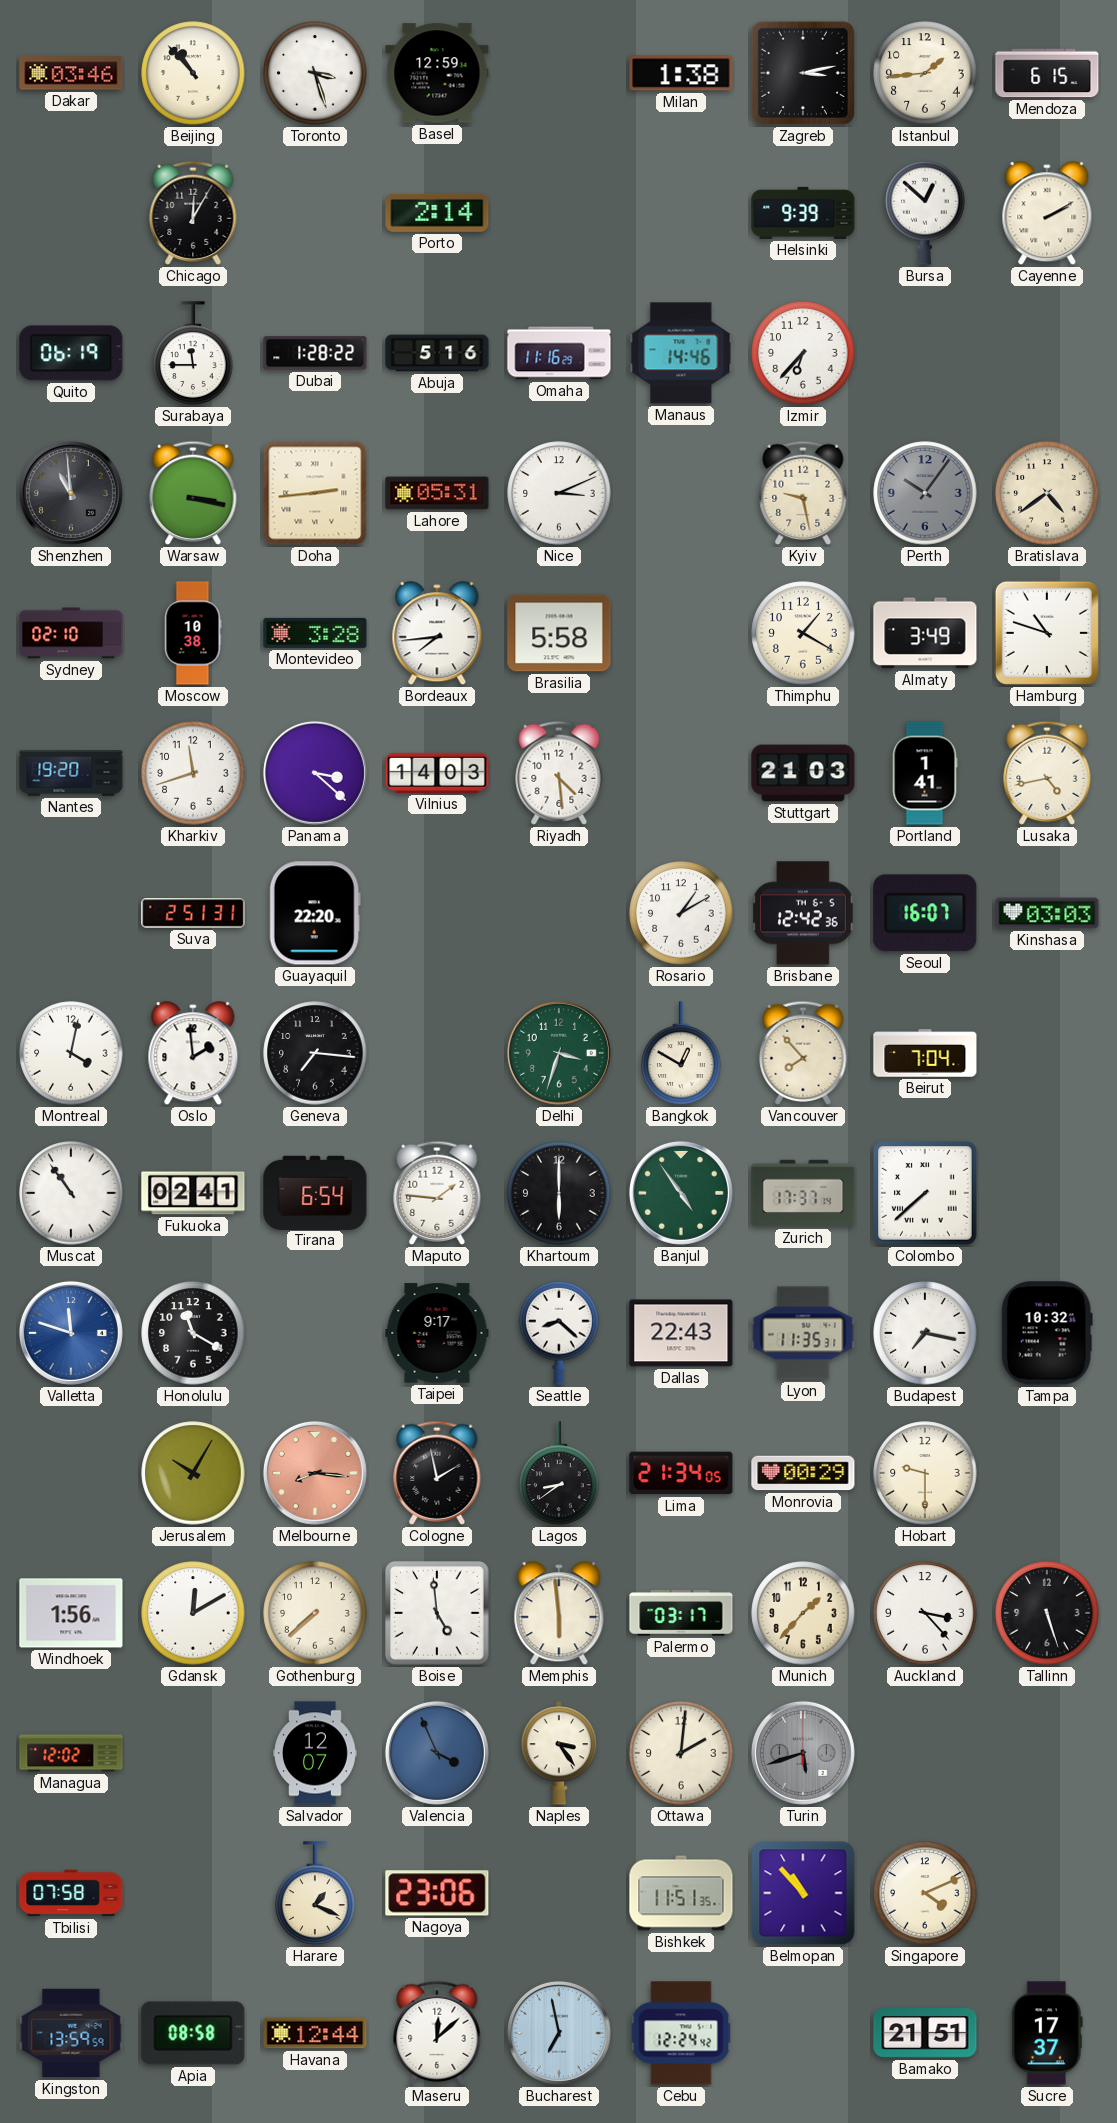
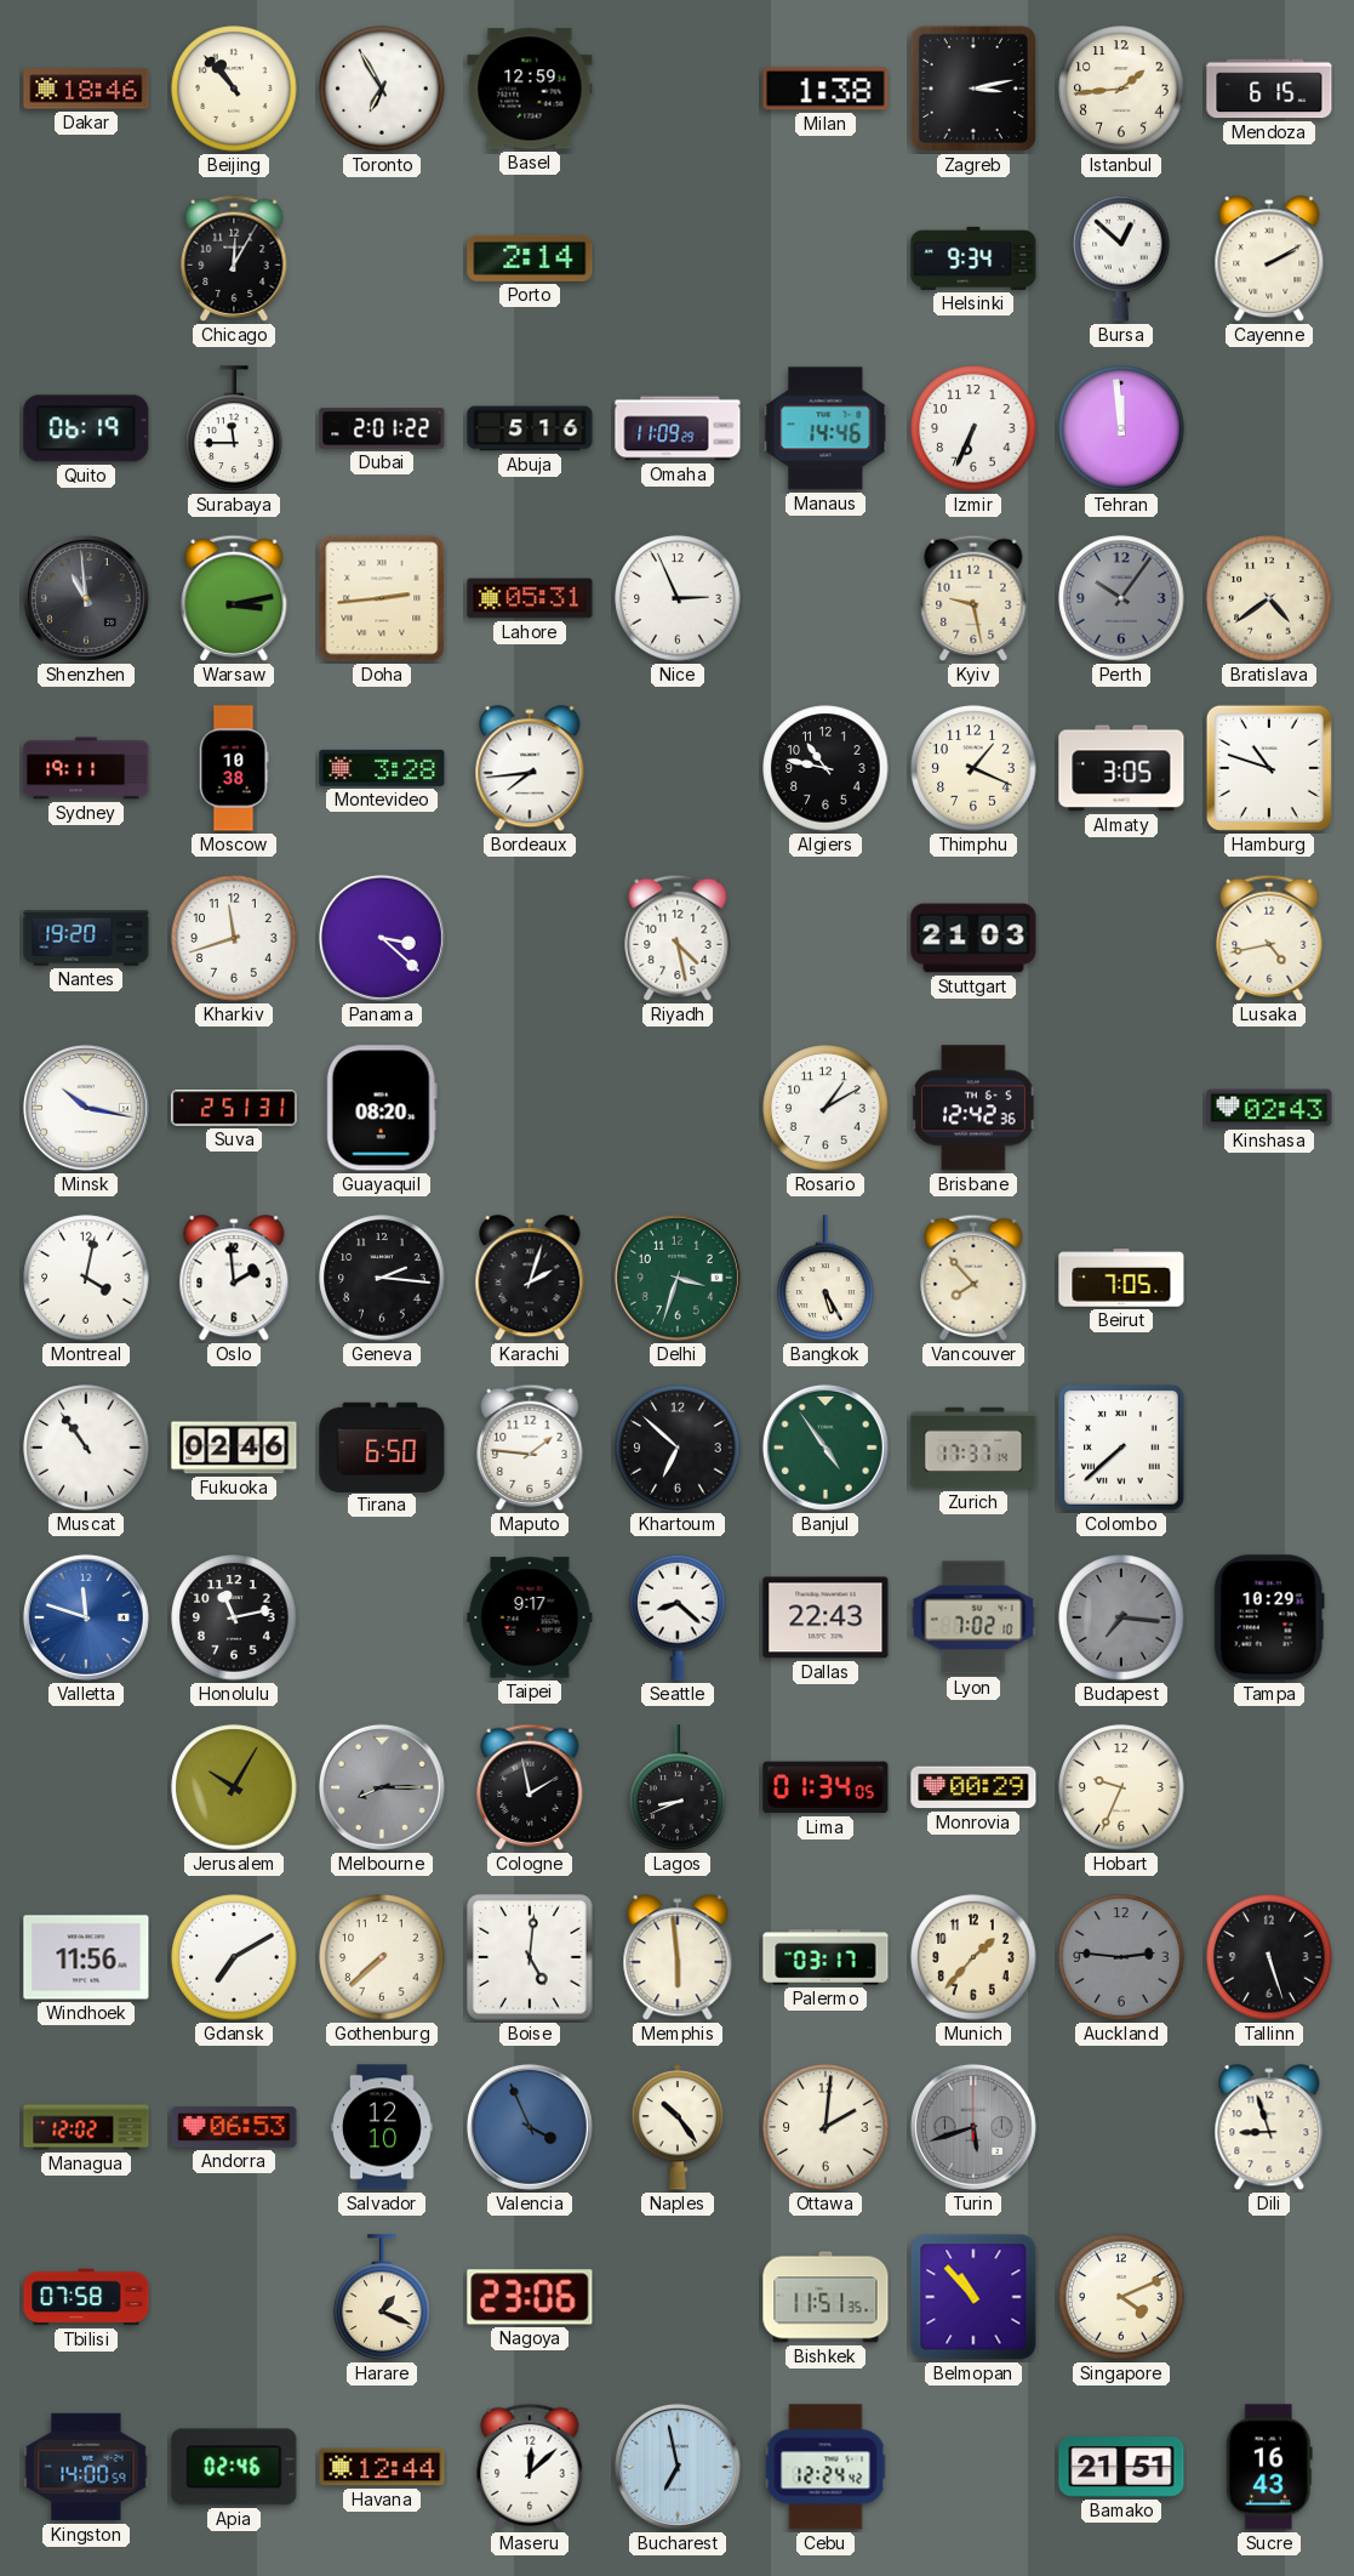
Dakar: 03:46 -> 18:46
Toronto: 3:27 -> 6:55
Helsinki: 9:39 -> 9:34
Dubai: 1:28 -> 2:01
Omaha: 11:16 -> 11:09
Izmir: 6:37 -> 6:34
Tehran: none -> 11:59
Warsaw: 3:17 -> 3:13
Nice: 3:11 -> 2:56
Sydney: 02:10 -> 19:11
Brasilia: 5:58 -> none
Algiers: none -> 10:47
Thimphu: 1:20 -> 1:19
Almaty: 3:49 -> 3:05
Vilnius: 14:03 -> none
Riyadh: 4:29 -> 4:28
Portland: 1:41 -> none
Minsk: none -> 10:17
Guayaquil: 22:20 -> 08:20
Seoul: 16:07 -> none
Kinshasa: 03:03 -> 02:43
Geneva: 7:16 -> 2:16
Karachi: none -> 2:03
Bangkok: 12:50 -> 5:25
Beirut: 7:04 -> 7:05
Fukuoka: 02:41 -> 02:46
Tirana: 6:54 -> 6:50
Khartoum: 6:00 -> 6:52
Honolulu: 11:20 -> 11:13
Lyon: 11:35 -> 7:02
Budapest: 7:17 -> 7:16
Budapest dial: white -> grey
Tampa: 10:32 -> 10:29
Melbourne: 8:16 -> 8:15
Melbourne dial: salmon -> grey
Lagos: 8:39 -> 8:41
Lima: 21:34 -> 01:34
Hobart: 9:30 -> 9:34
Windhoek: 1:56 -> 11:56
Gdansk: 12:10 -> 7:10
Boise: 4:59 -> 5:01
Auckland: 3:23 -> 2:46
Auckland dial: white -> grey
Andorra: none -> 06:53
Salvador: 12:07 -> 12:10
Naples: 3:24 -> 10:24
Dili: none -> 8:57
Kingston: 13:59 -> 14:00
Apia: 08:58 -> 02:46
Sucre: 17:37 -> 16:43
